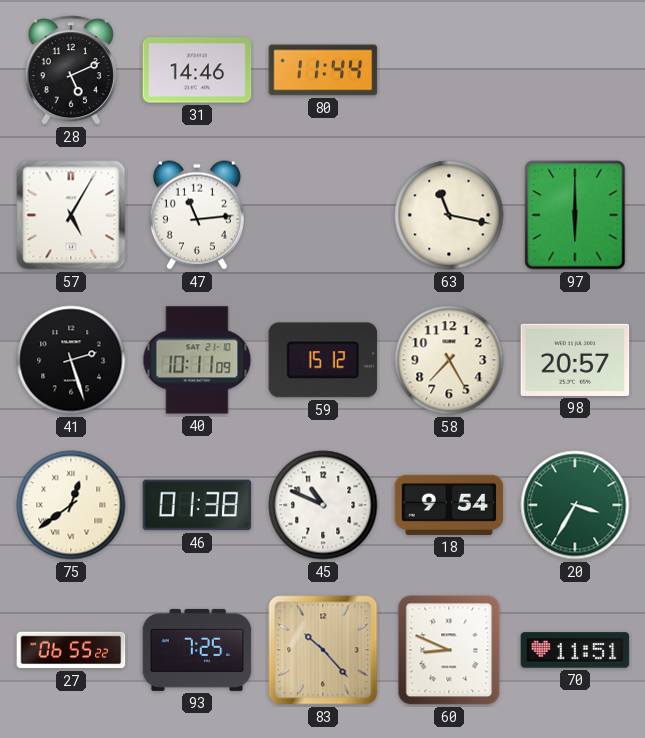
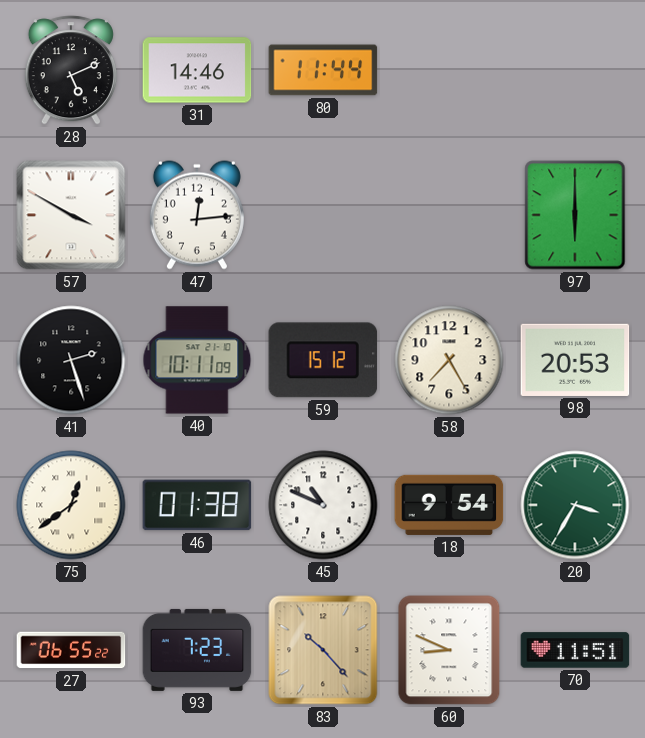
57: 5:05 -> 3:50
47: 11:14 -> 12:14
63: 11:17 -> none
98: 20:57 -> 20:53
93: 7:25 -> 7:23
